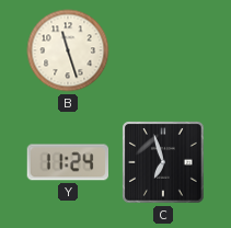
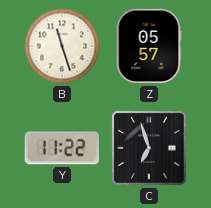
Z: none -> 05:57
Y: 11:24 -> 11:22
